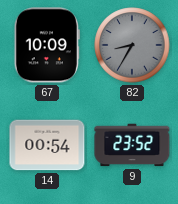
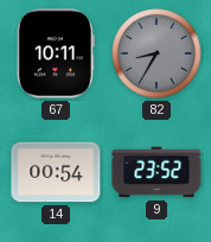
67: 10:09 -> 10:11
